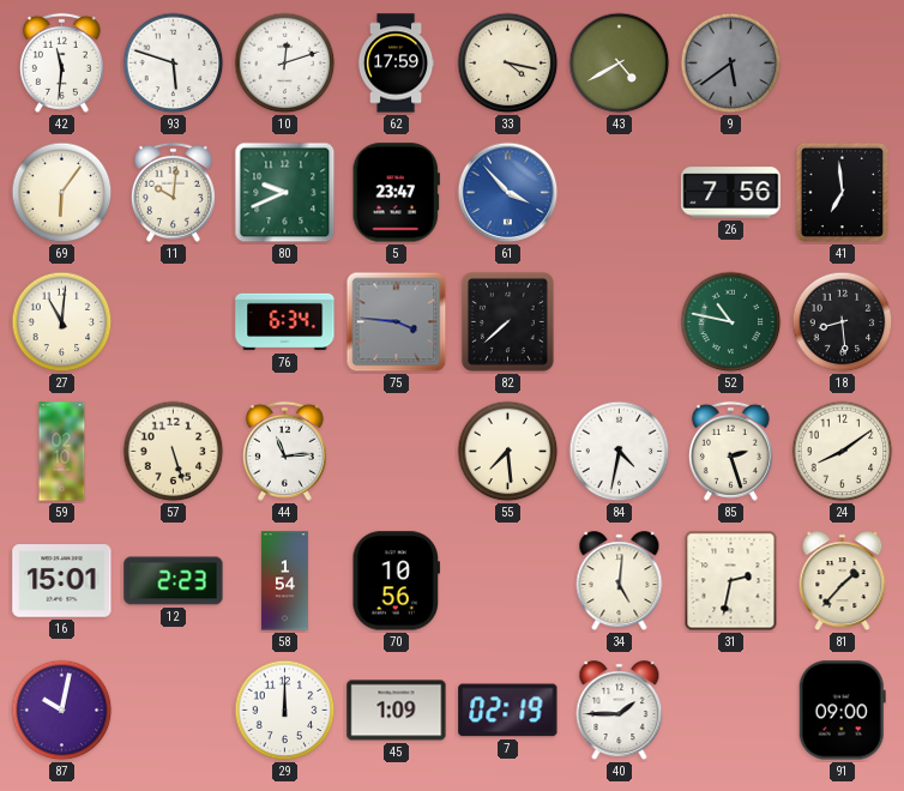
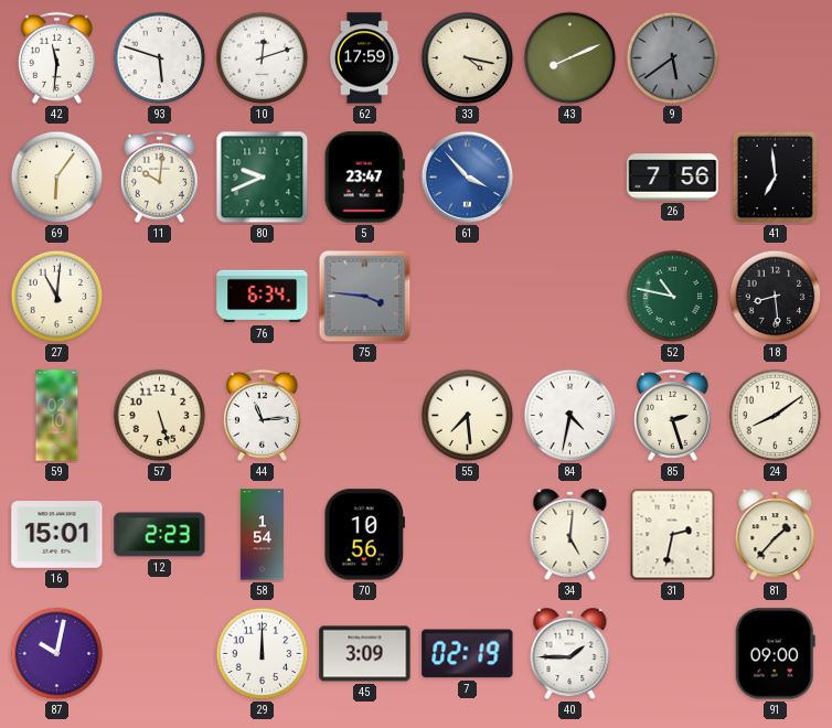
43: 4:40 -> 8:11
82: 7:38 -> none
45: 1:09 -> 3:09
